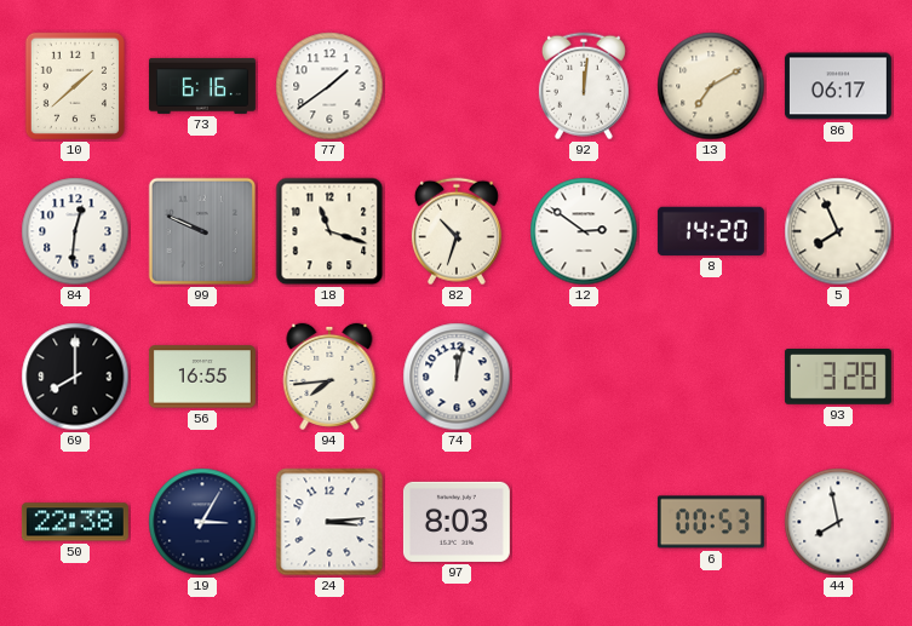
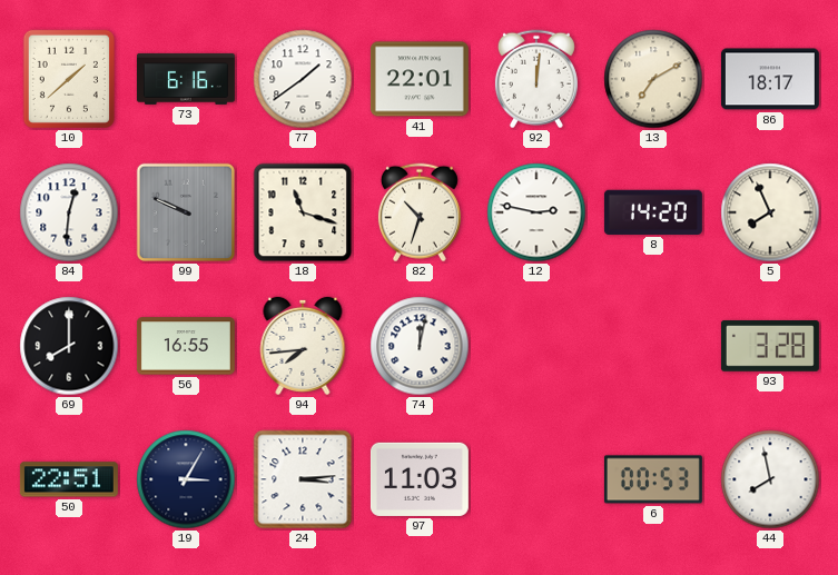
41: none -> 22:01
86: 06:17 -> 18:17
12: 2:51 -> 2:47
50: 22:38 -> 22:51
97: 8:03 -> 11:03
